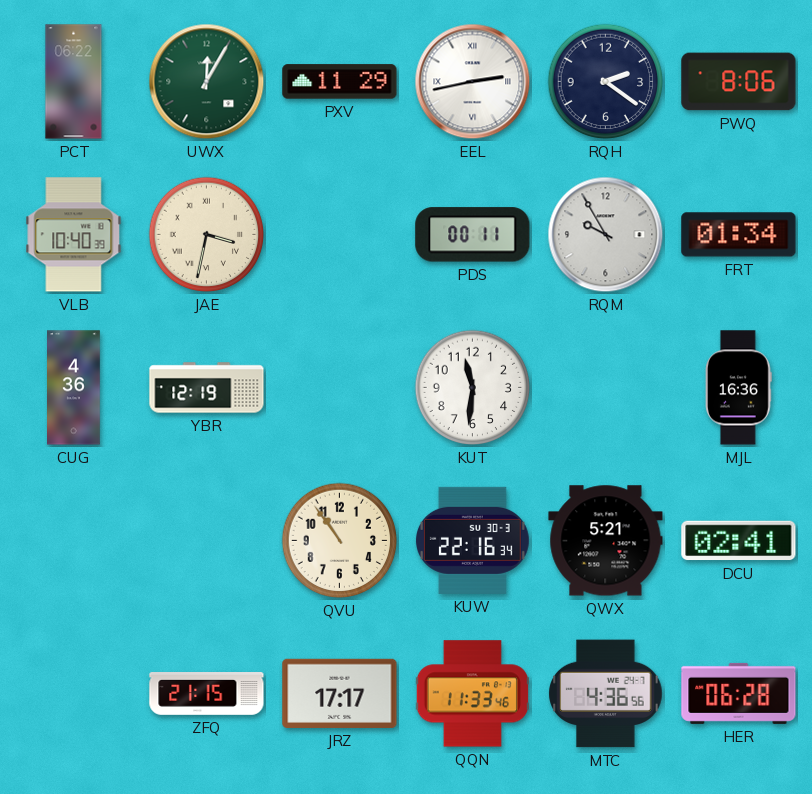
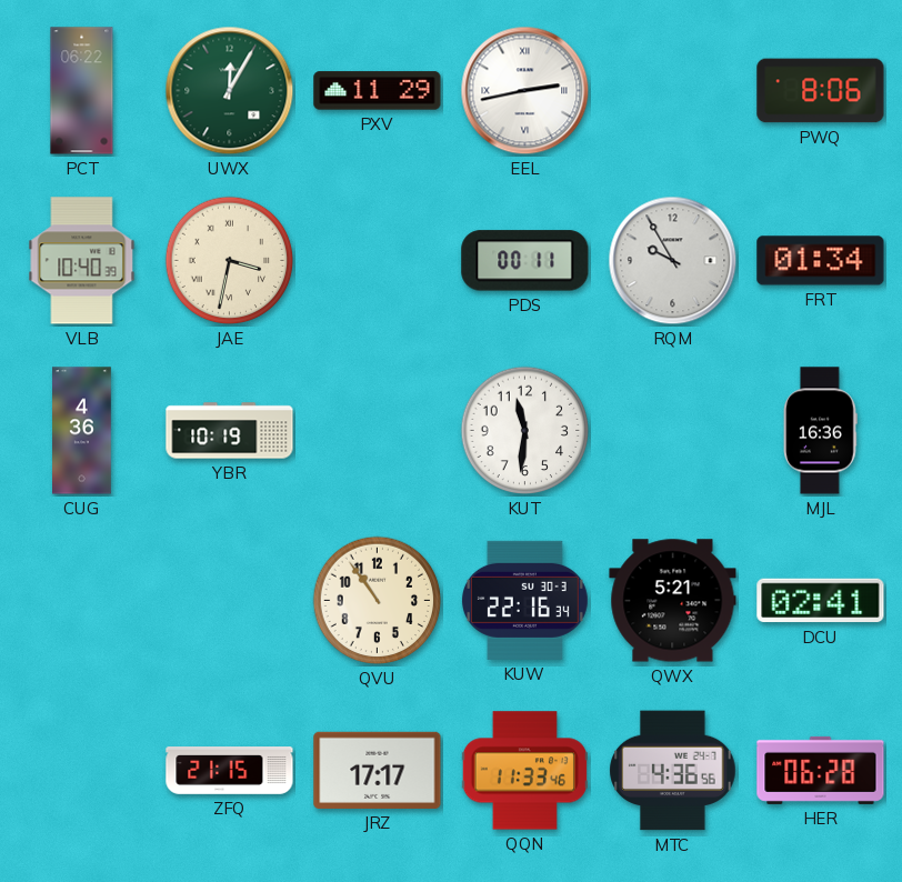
RQH: 2:21 -> none
YBR: 12:19 -> 10:19
